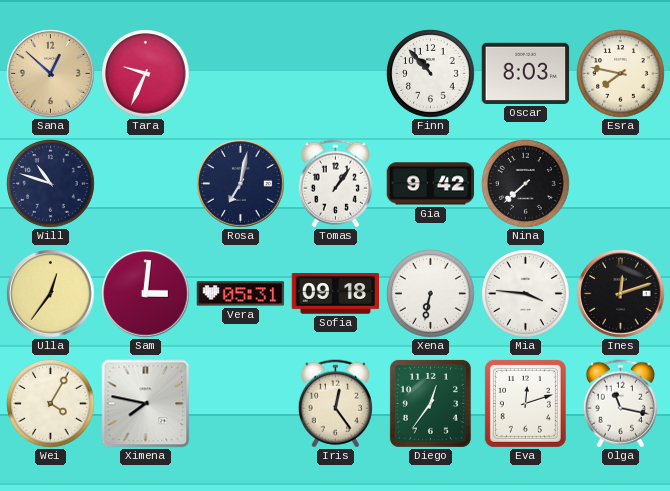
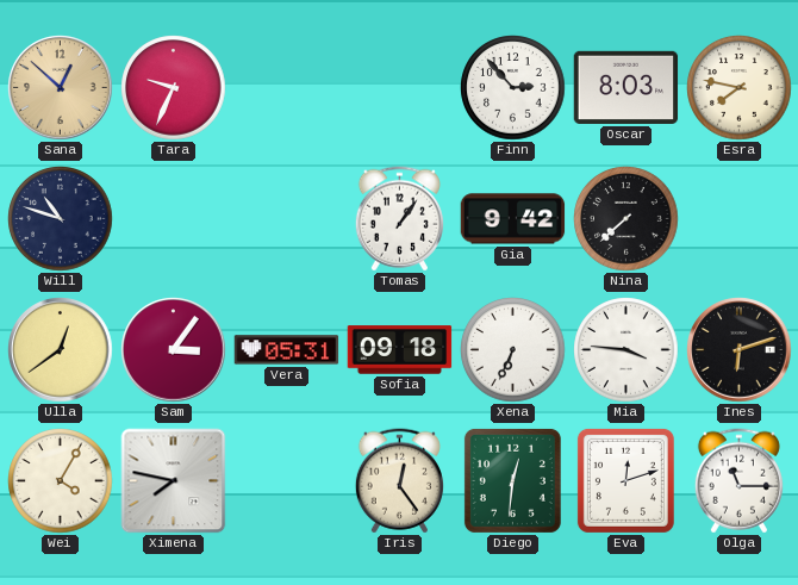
Finn: 10:53 -> 2:53
Rosa: 7:02 -> none
Ulla: 12:36 -> 12:39
Sam: 3:01 -> 3:06
Xena: 6:32 -> 6:34
Ines: 12:12 -> 6:12
Diego: 12:36 -> 12:31
Olga: 11:17 -> 11:15
